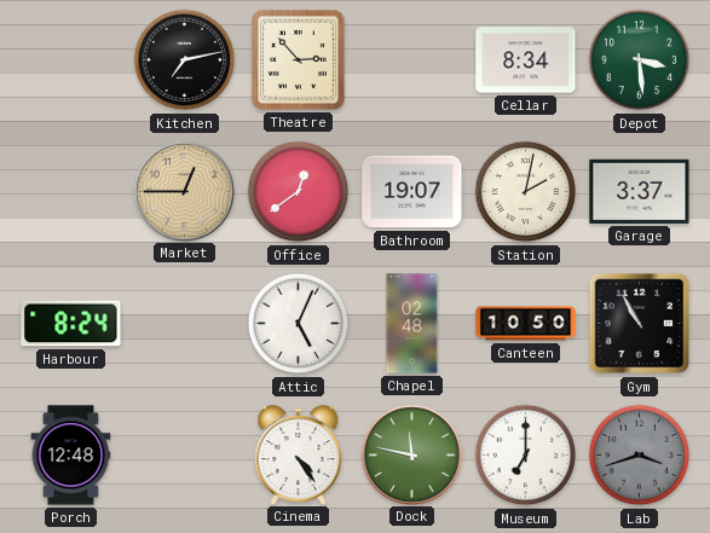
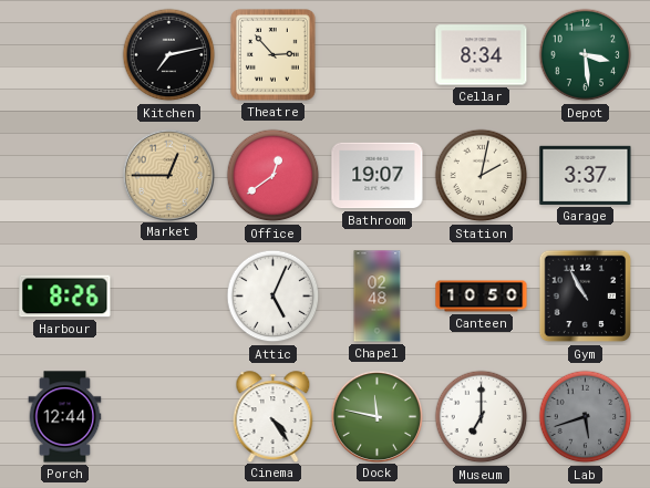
Harbour: 8:24 -> 8:26
Porch: 12:48 -> 12:44
Lab: 3:42 -> 5:42
